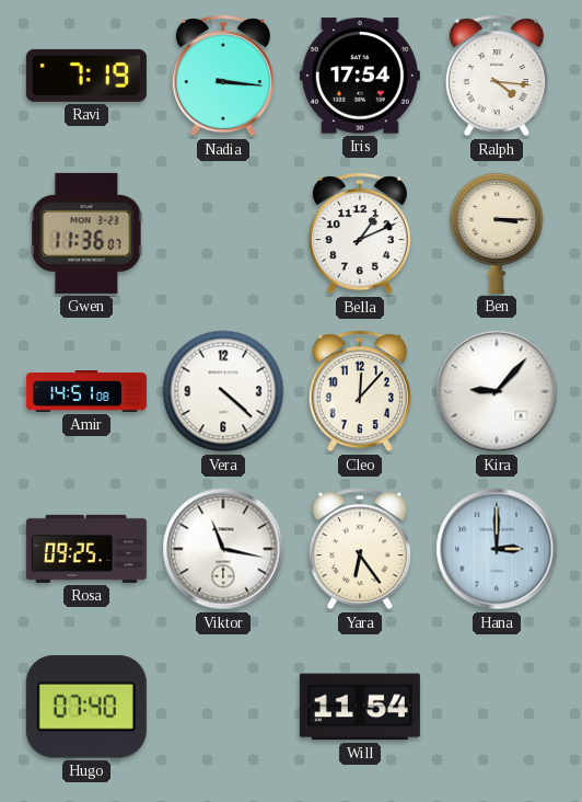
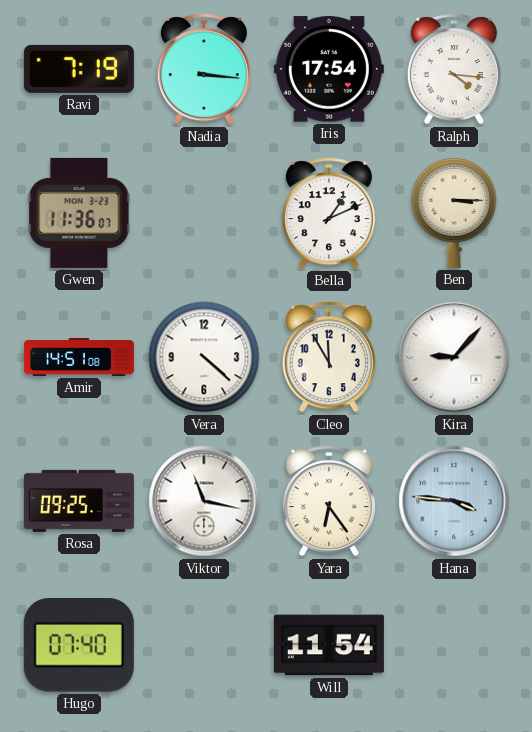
Cleo: 12:07 -> 11:55
Hana: 3:00 -> 3:46
